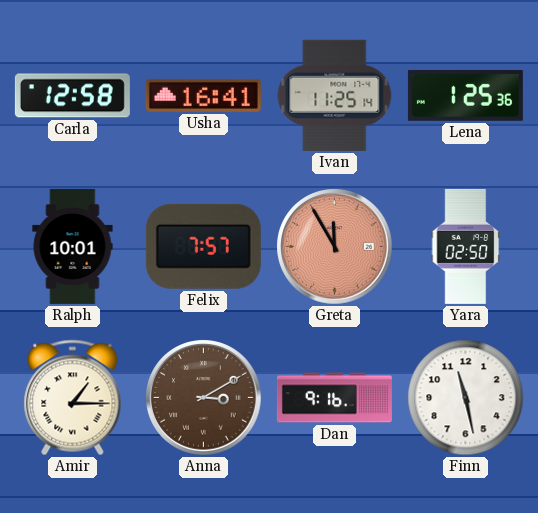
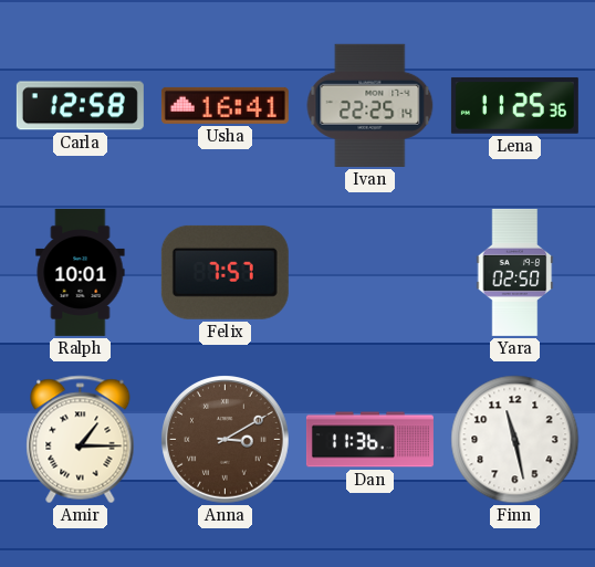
Ivan: 11:25 -> 22:25
Lena: 1:25 -> 11:25
Greta: 11:55 -> none
Dan: 9:16 -> 11:36
